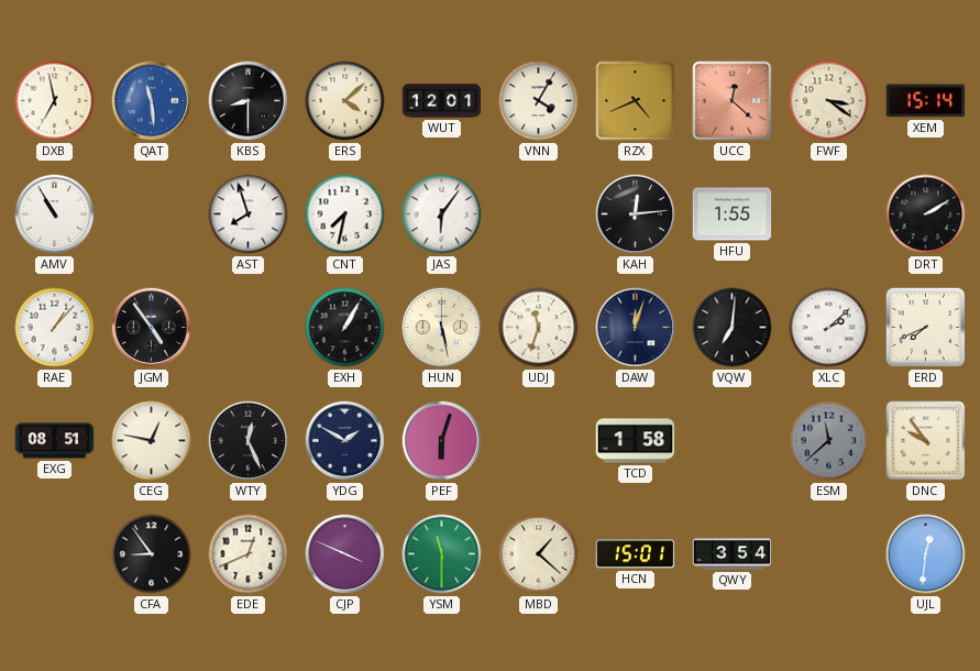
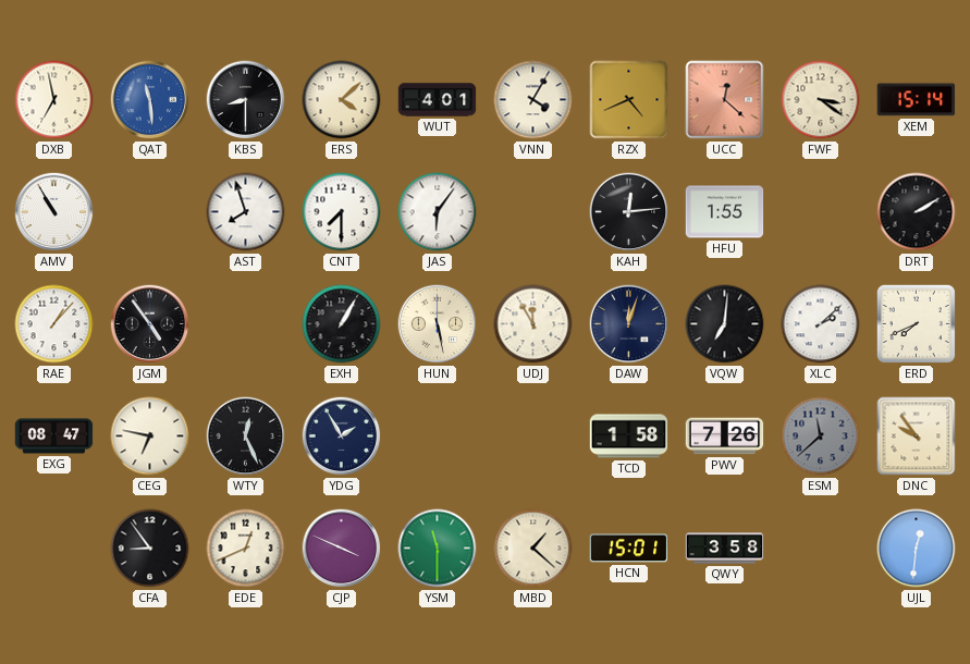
WUT: 12:01 -> 4:01
CNT: 7:32 -> 7:30
UDJ: 11:33 -> 11:55
EXG: 08:51 -> 08:47
CEG: 12:47 -> 6:47
YDG: 1:50 -> 1:55
PEF: 6:03 -> none
PWV: none -> 7:26
QWY: 3:54 -> 3:58
